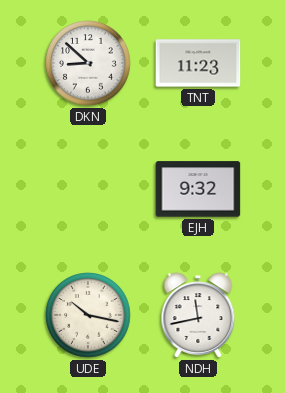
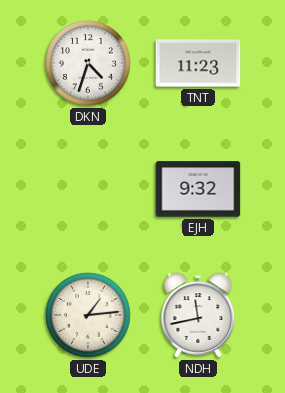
DKN: 8:52 -> 4:33
UDE: 10:17 -> 1:14
